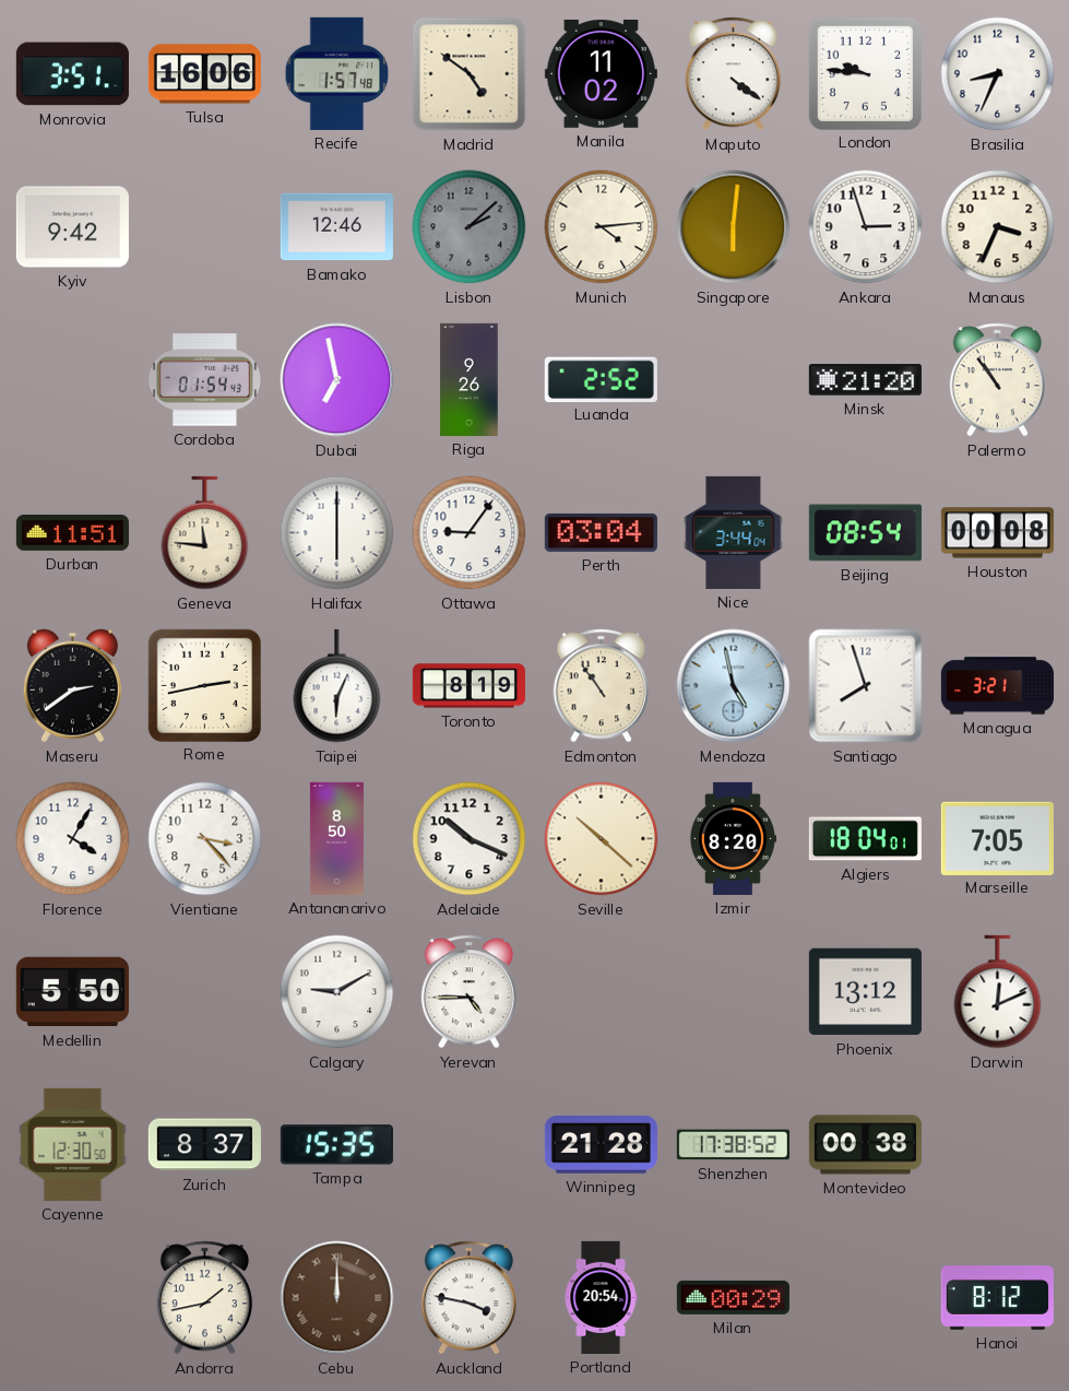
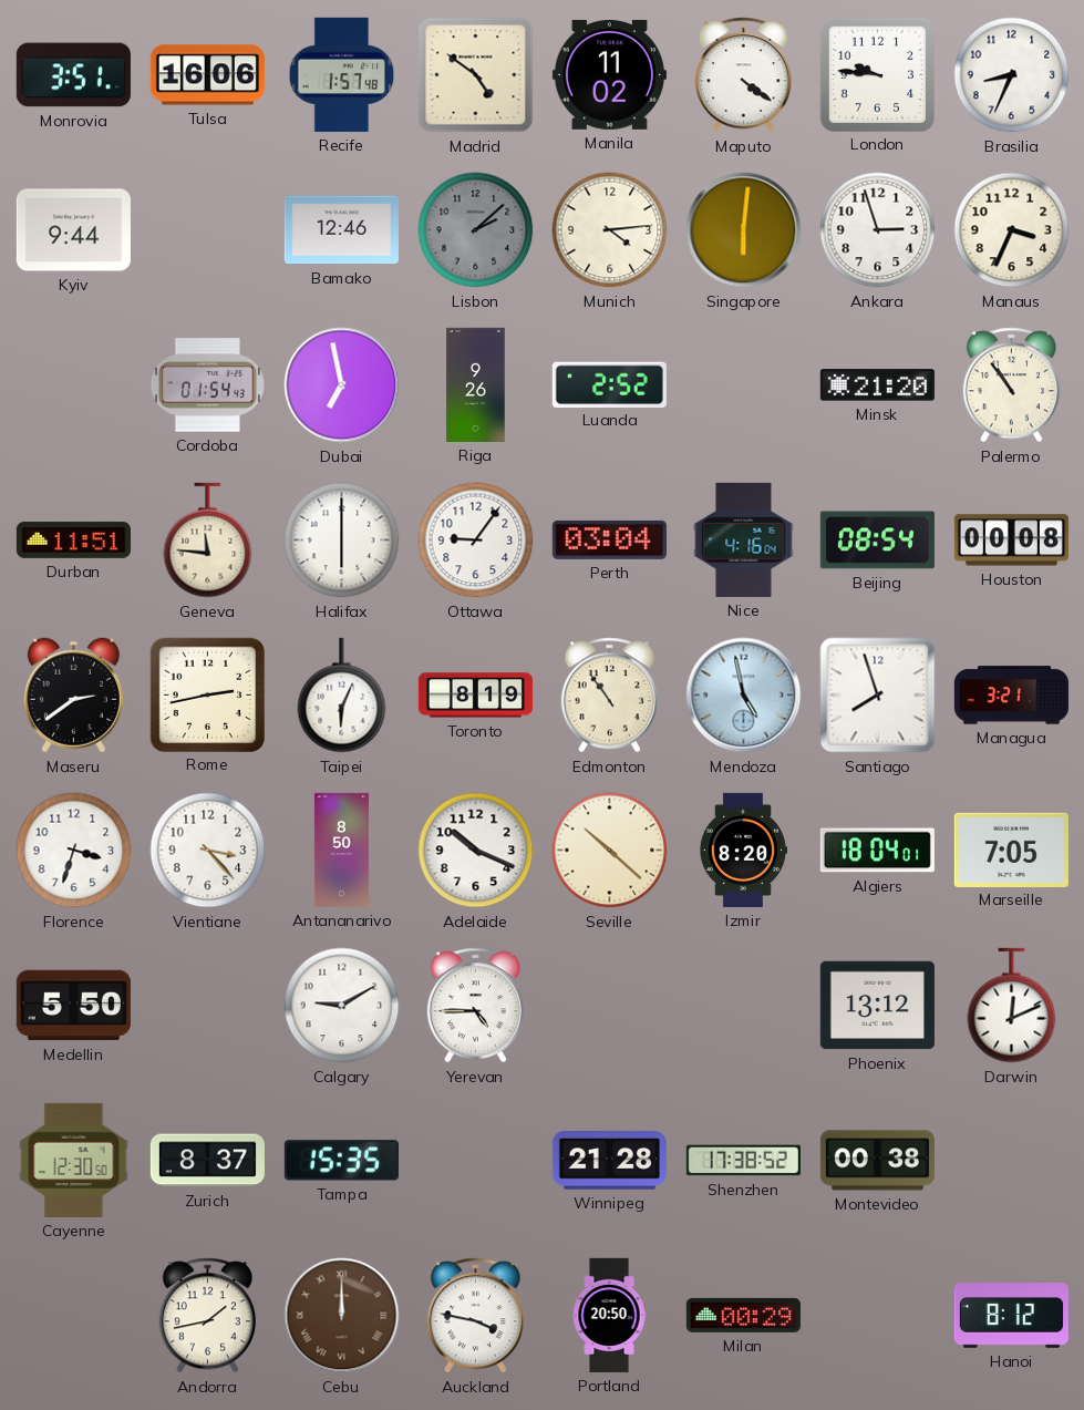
Kyiv: 9:42 -> 9:44
Nice: 3:44 -> 4:16
Florence: 4:05 -> 3:33
Portland: 20:54 -> 20:50
